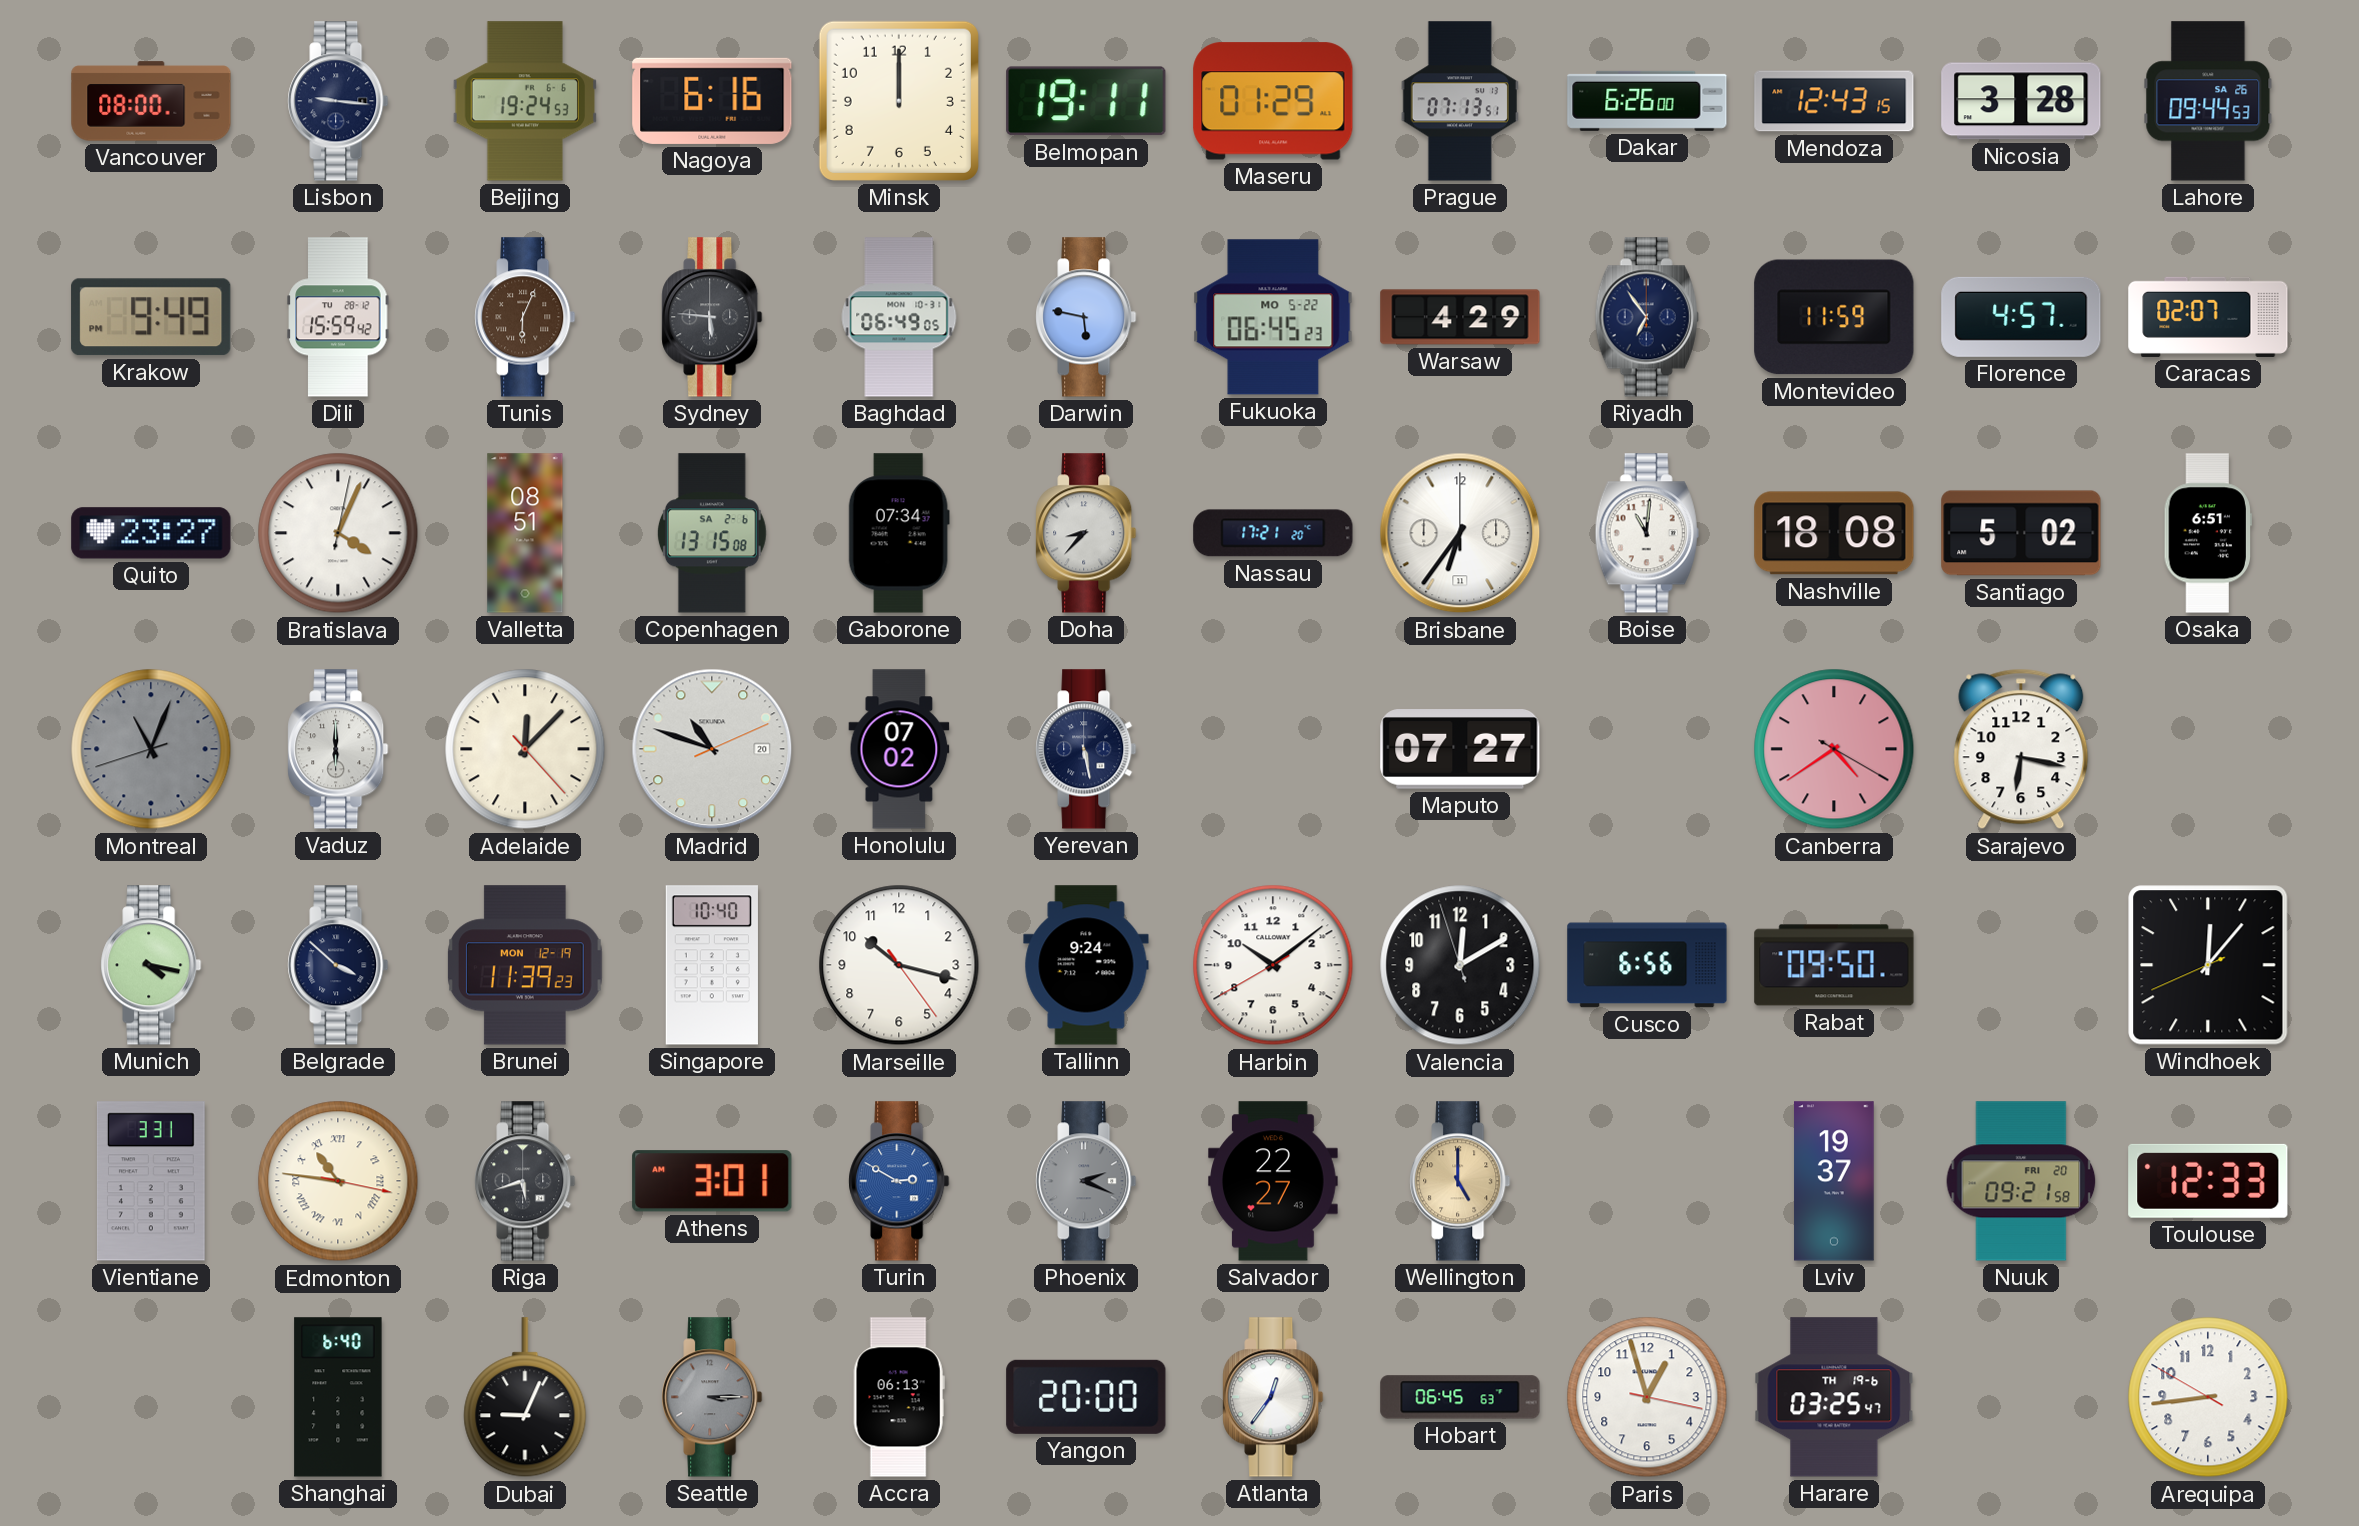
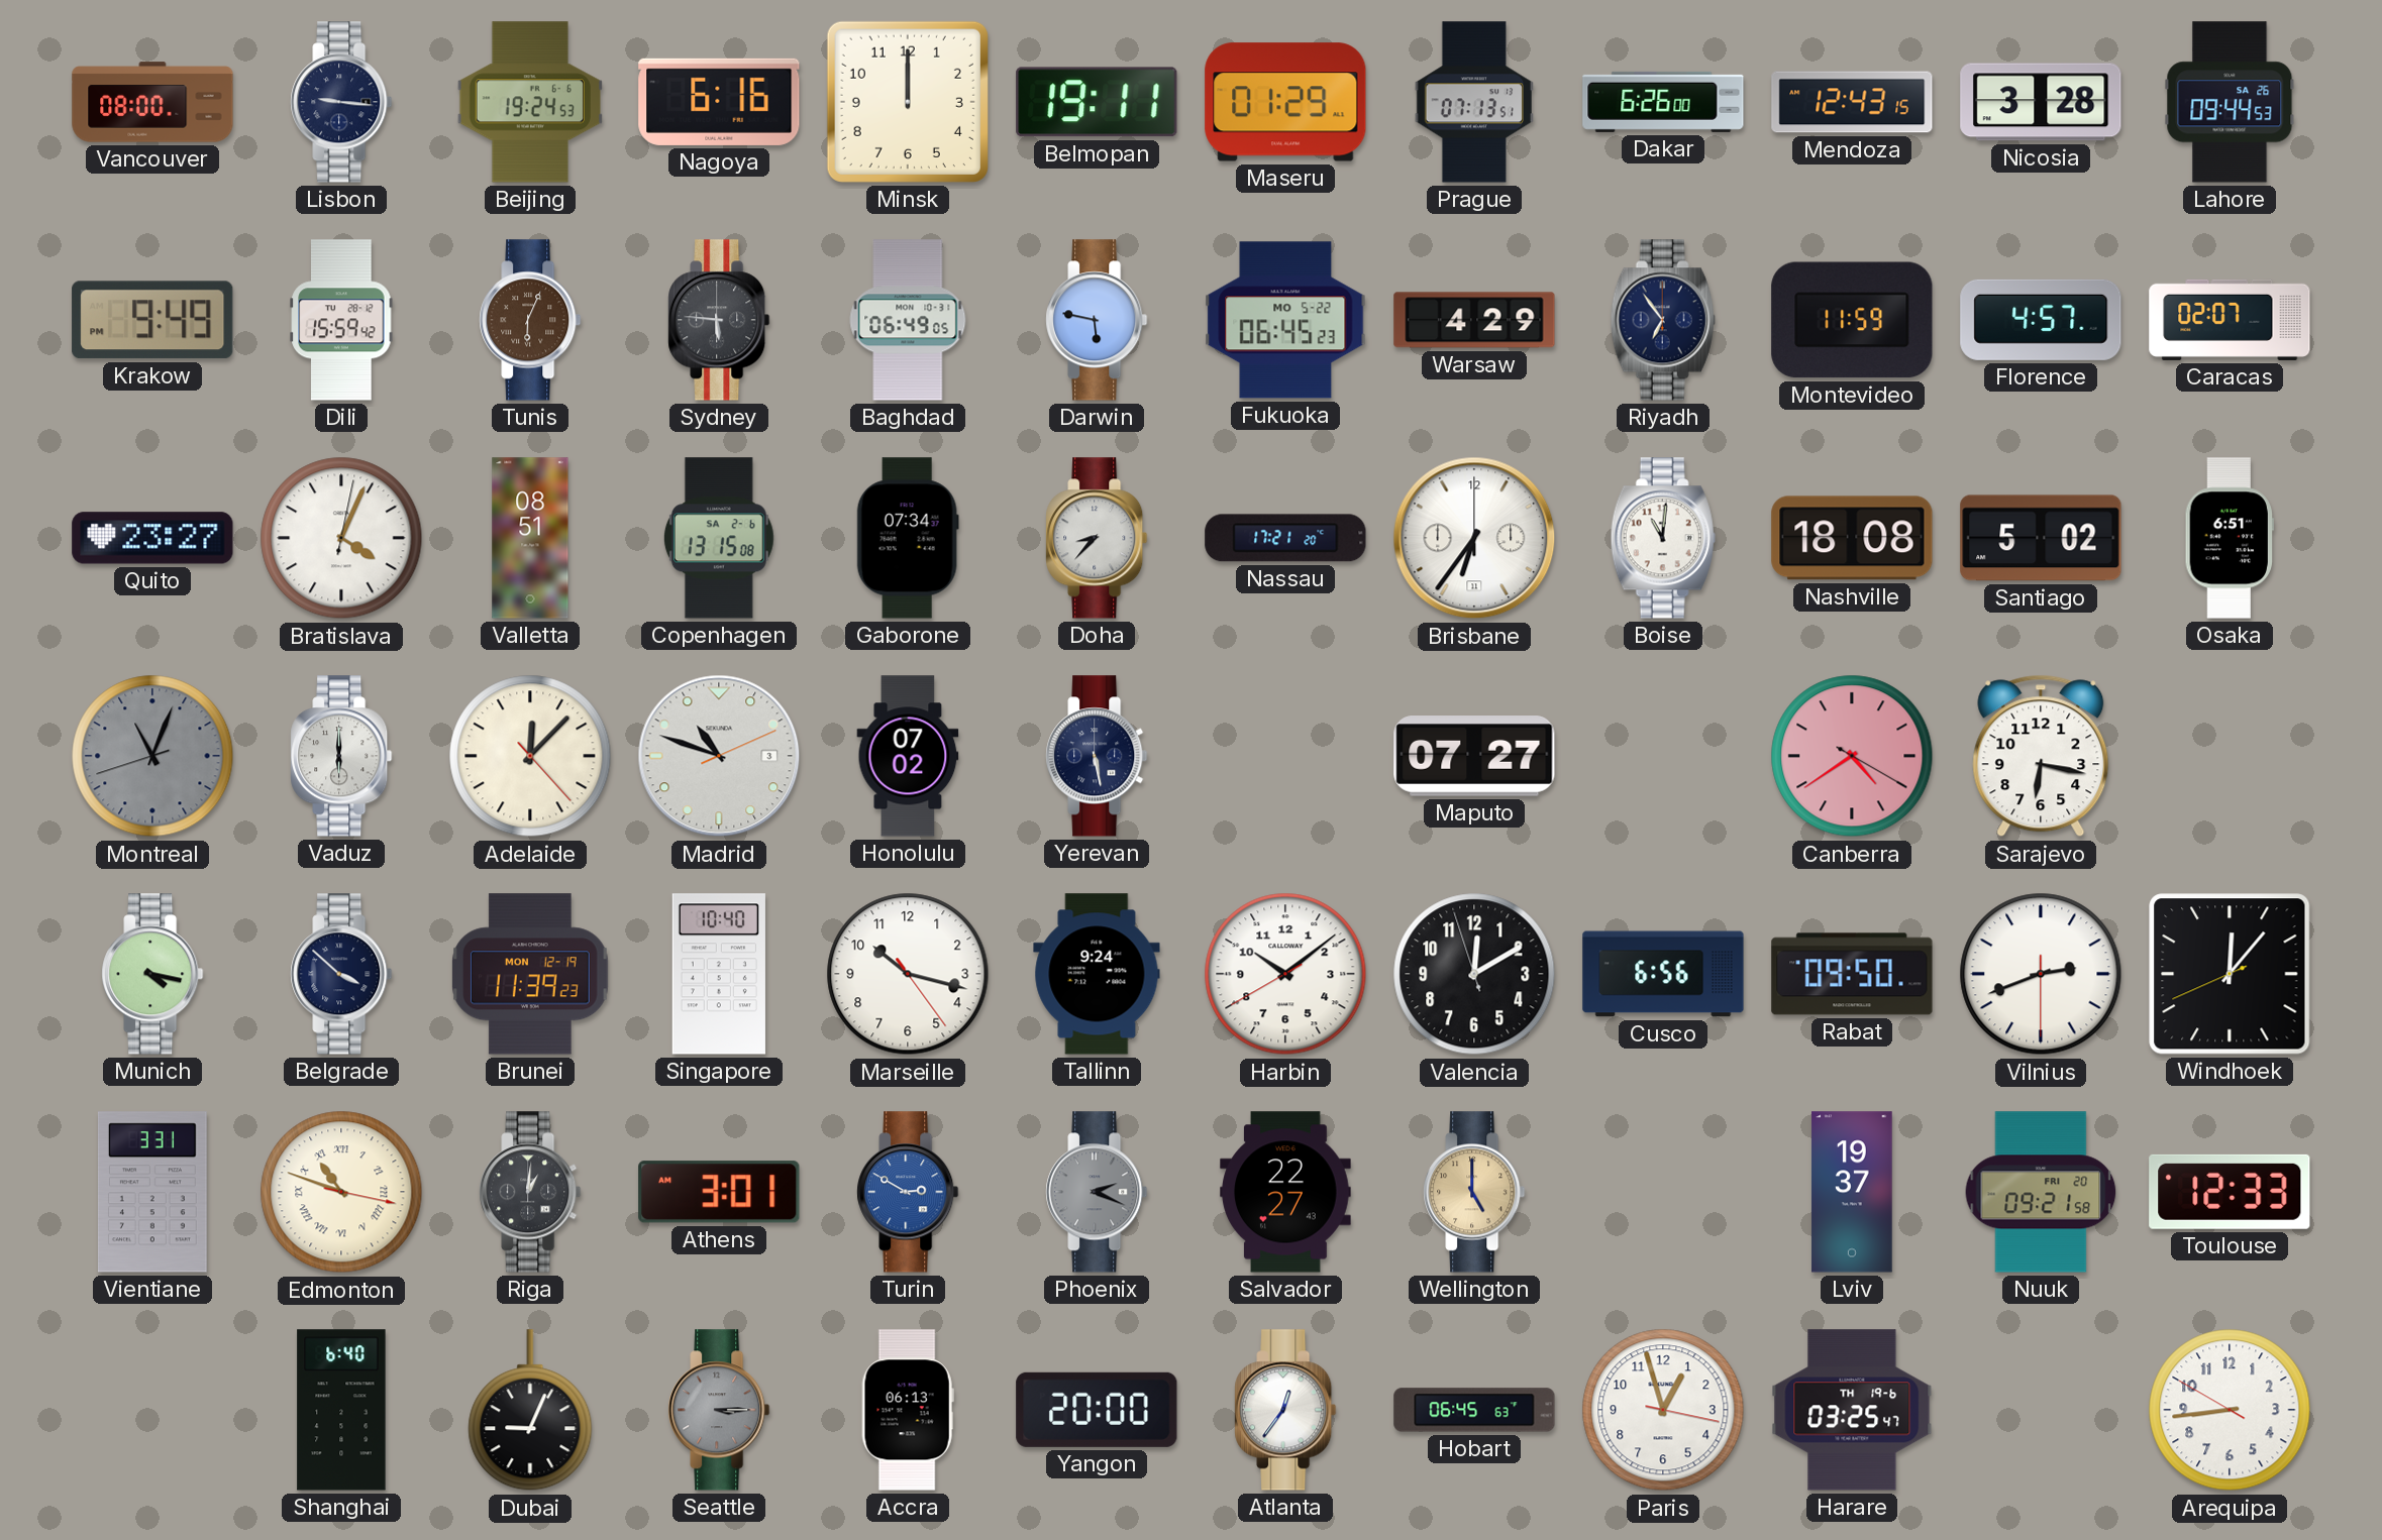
Madrid date: 20 -> 3
Vilnius: none -> 2:41
Edmonton: 10:46 -> 10:48
Riga: 5:42 -> 1:01
